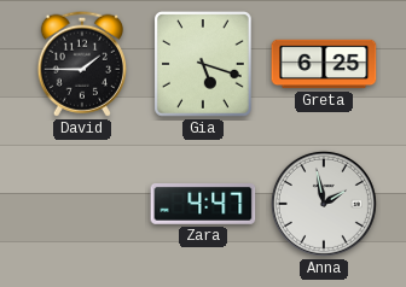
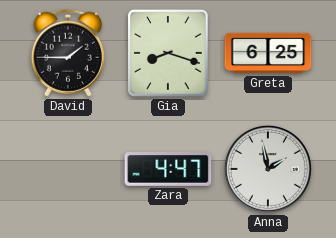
Gia: 5:18 -> 8:18
